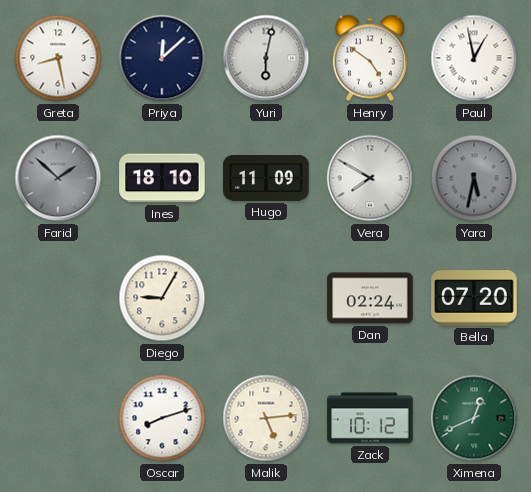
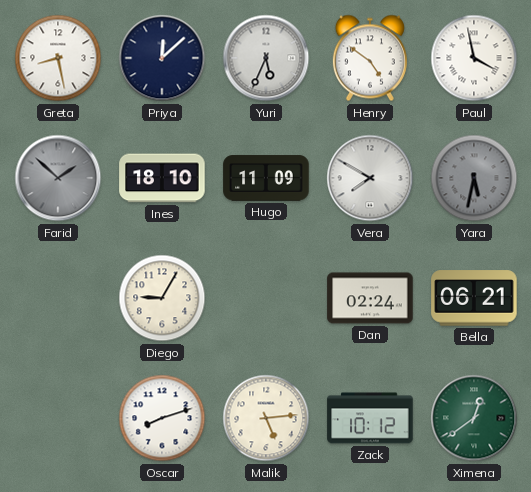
Yuri: 6:02 -> 5:34
Paul: 12:58 -> 3:58
Bella: 07:20 -> 06:21
Ximena: 12:41 -> 12:39
